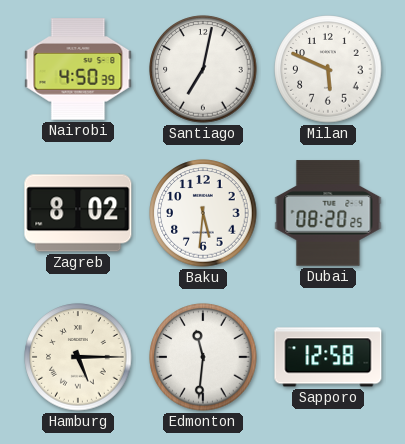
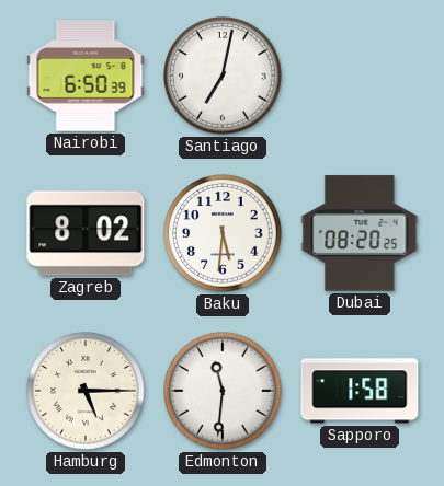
Nairobi: 4:50 -> 6:50
Milan: 5:49 -> none
Sapporo: 12:58 -> 1:58
